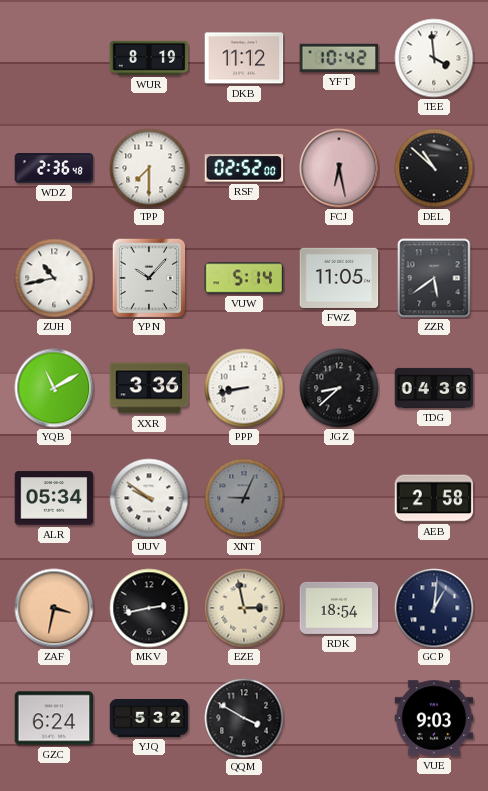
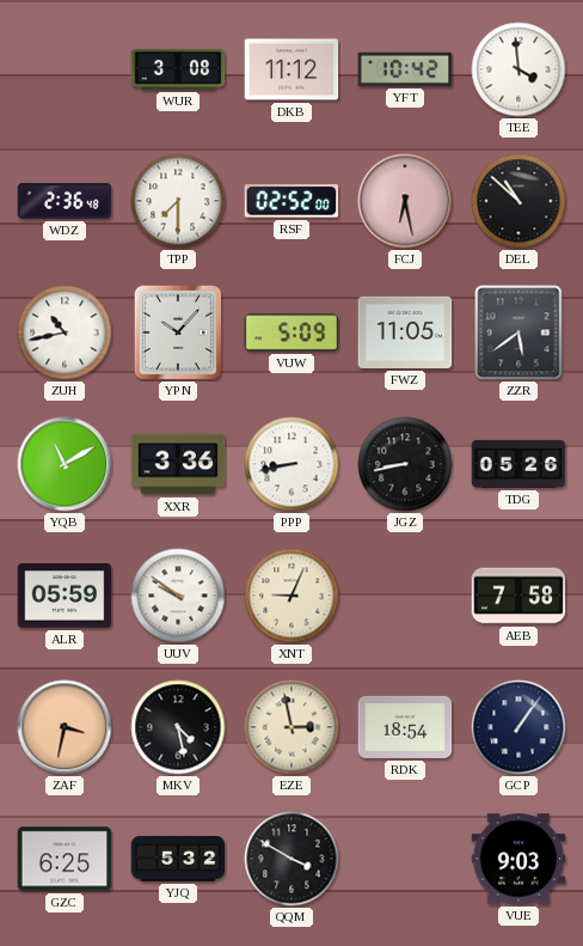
WUR: 8:19 -> 3:08
VUW: 5:14 -> 5:09
JGZ: 8:38 -> 8:43
TDG: 04:36 -> 05:26
ALR: 05:34 -> 05:59
XNT dial: grey -> cream
AEB: 2:58 -> 7:58
MKV: 2:43 -> 4:28
GCP: 1:01 -> 1:06
GZC: 6:24 -> 6:25
